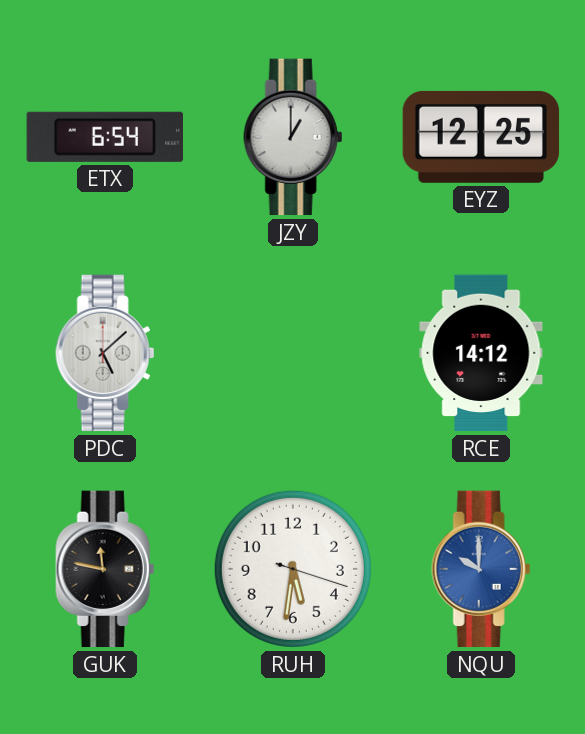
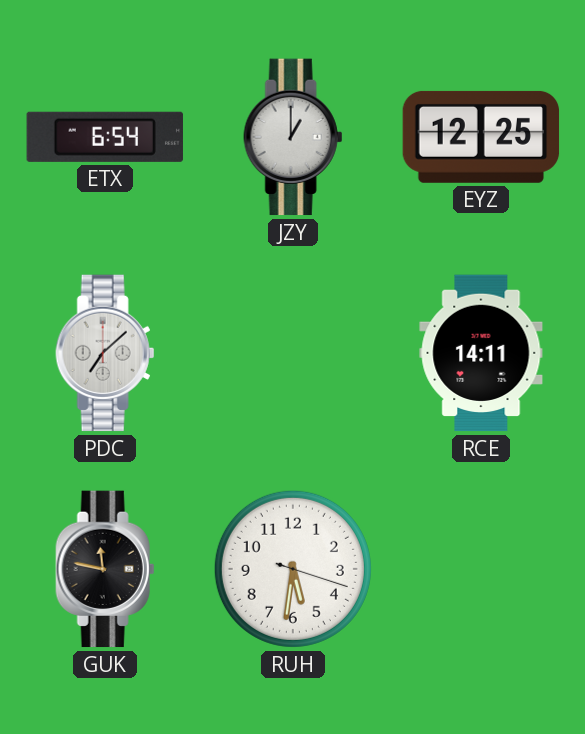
PDC: 5:08 -> 7:08
RCE: 14:12 -> 14:11
NQU: 10:00 -> none
